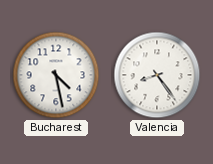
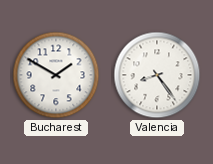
Bucharest: 4:28 -> 1:50
